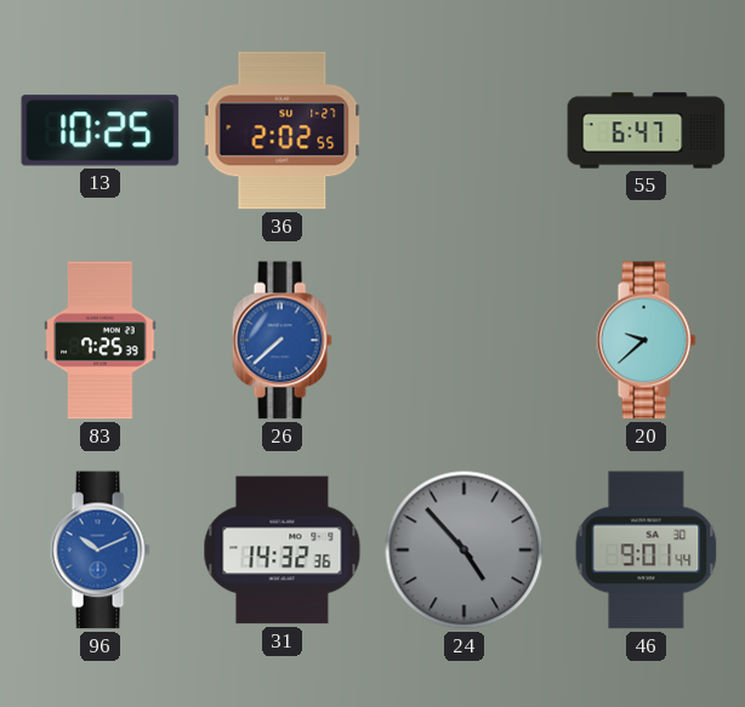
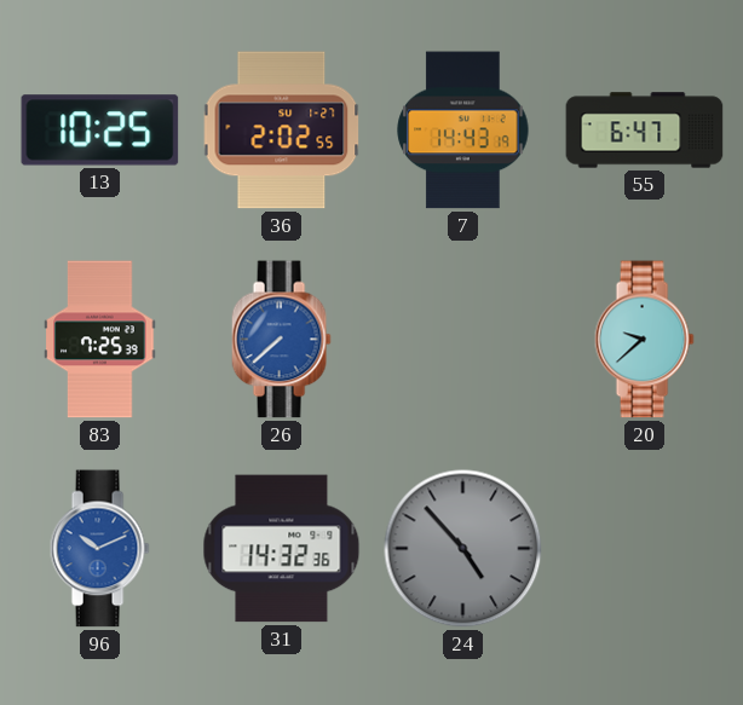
7: none -> 14:43
46: 9:01 -> none
